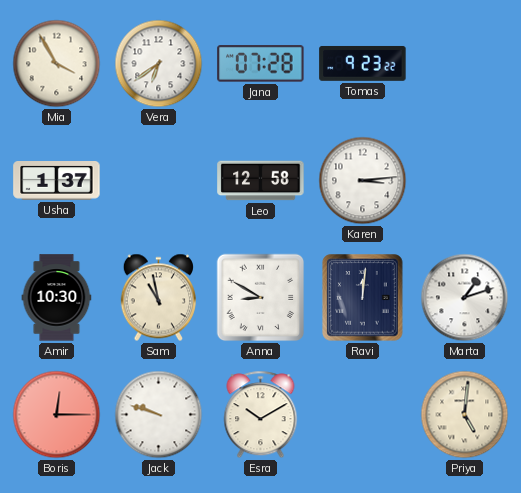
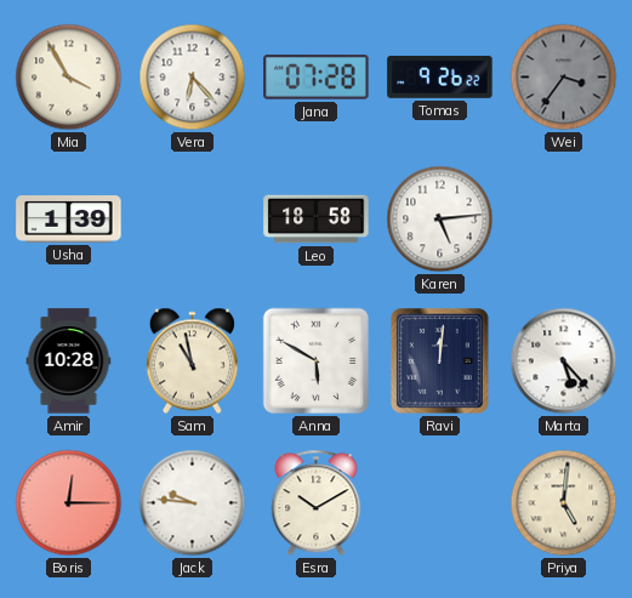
Vera: 6:39 -> 6:23
Tomas: 9:23 -> 9:26
Wei: none -> 3:36
Usha: 1:37 -> 1:39
Leo: 12:58 -> 18:58
Karen: 3:14 -> 5:14
Amir: 10:30 -> 10:28
Anna: 8:50 -> 5:50
Marta: 1:12 -> 5:23
Jack: 9:48 -> 9:46
